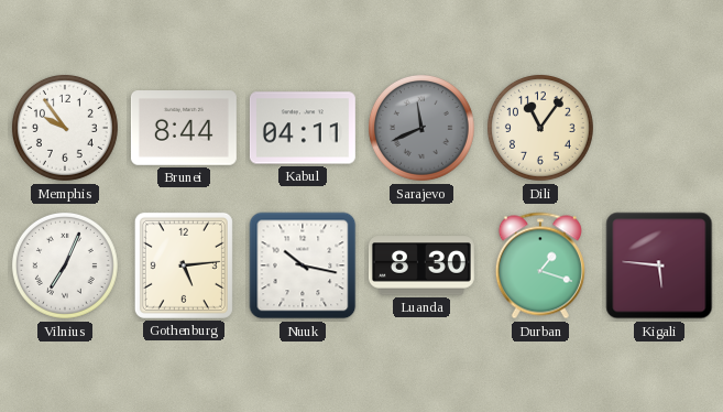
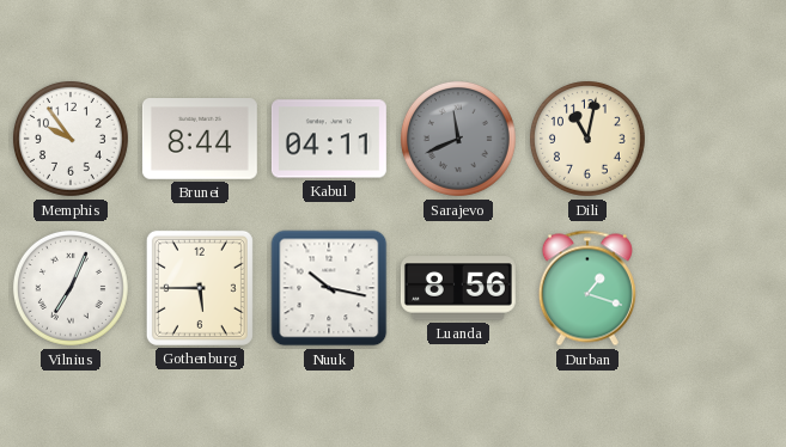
Dili: 11:06 -> 11:02
Gothenburg: 5:14 -> 5:45
Luanda: 8:30 -> 8:56
Kigali: 5:46 -> none
